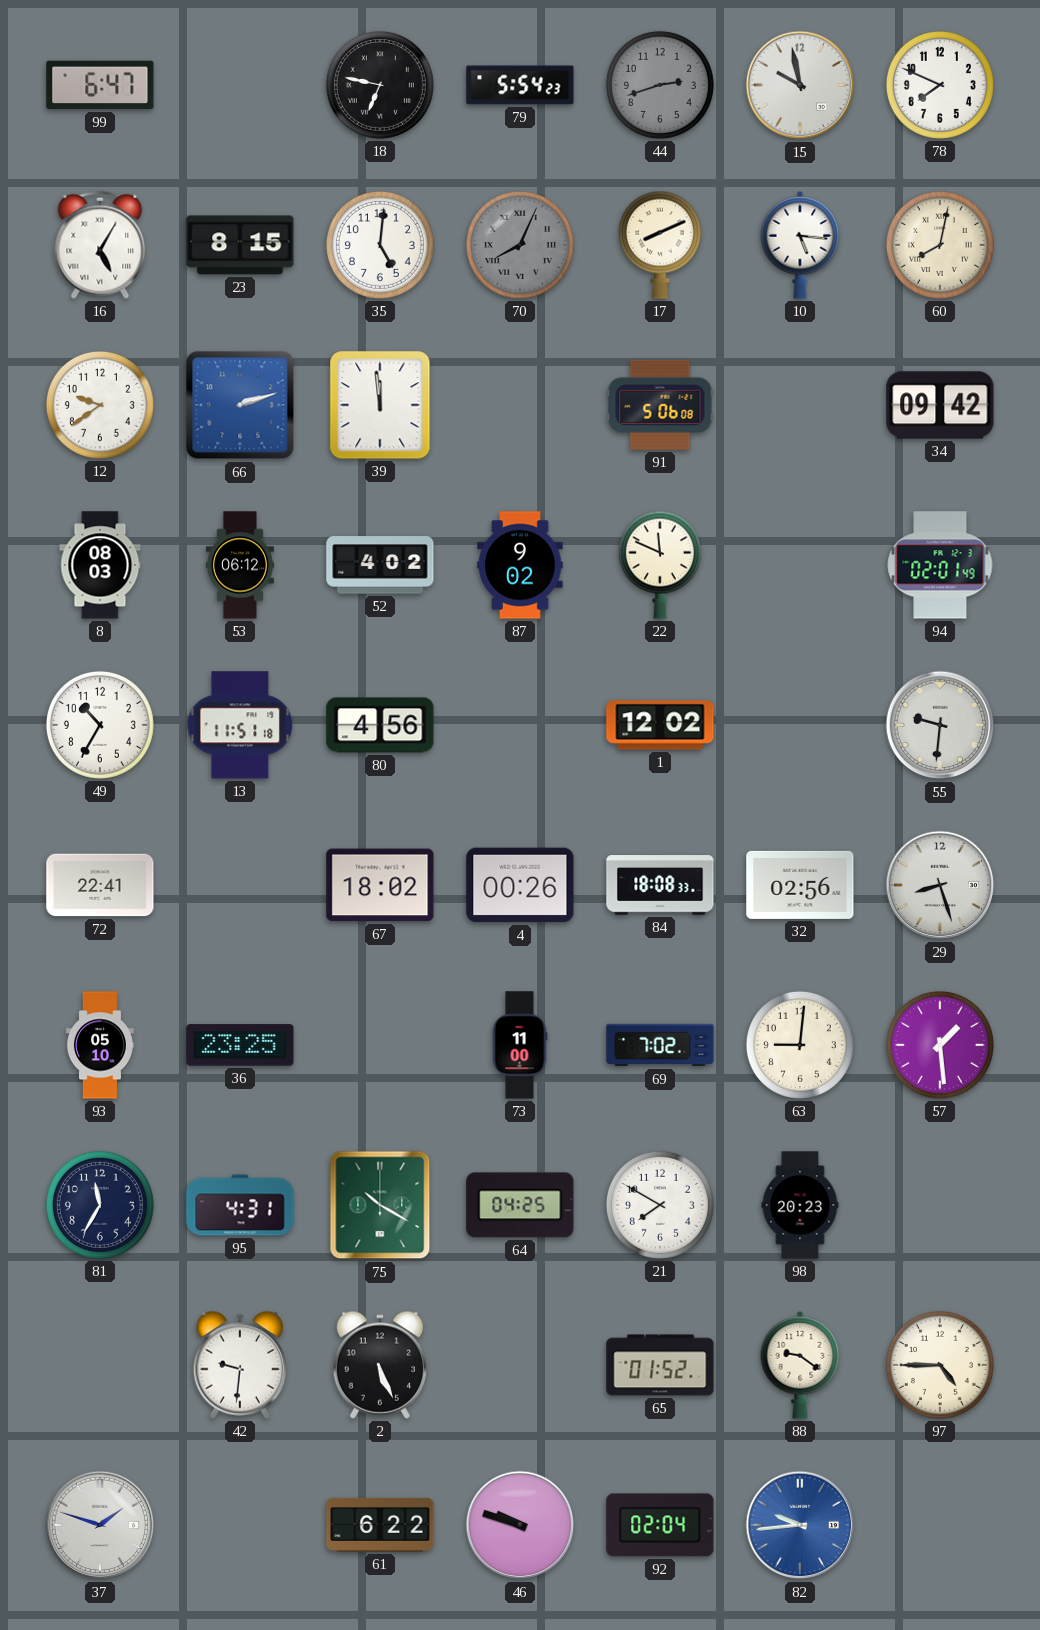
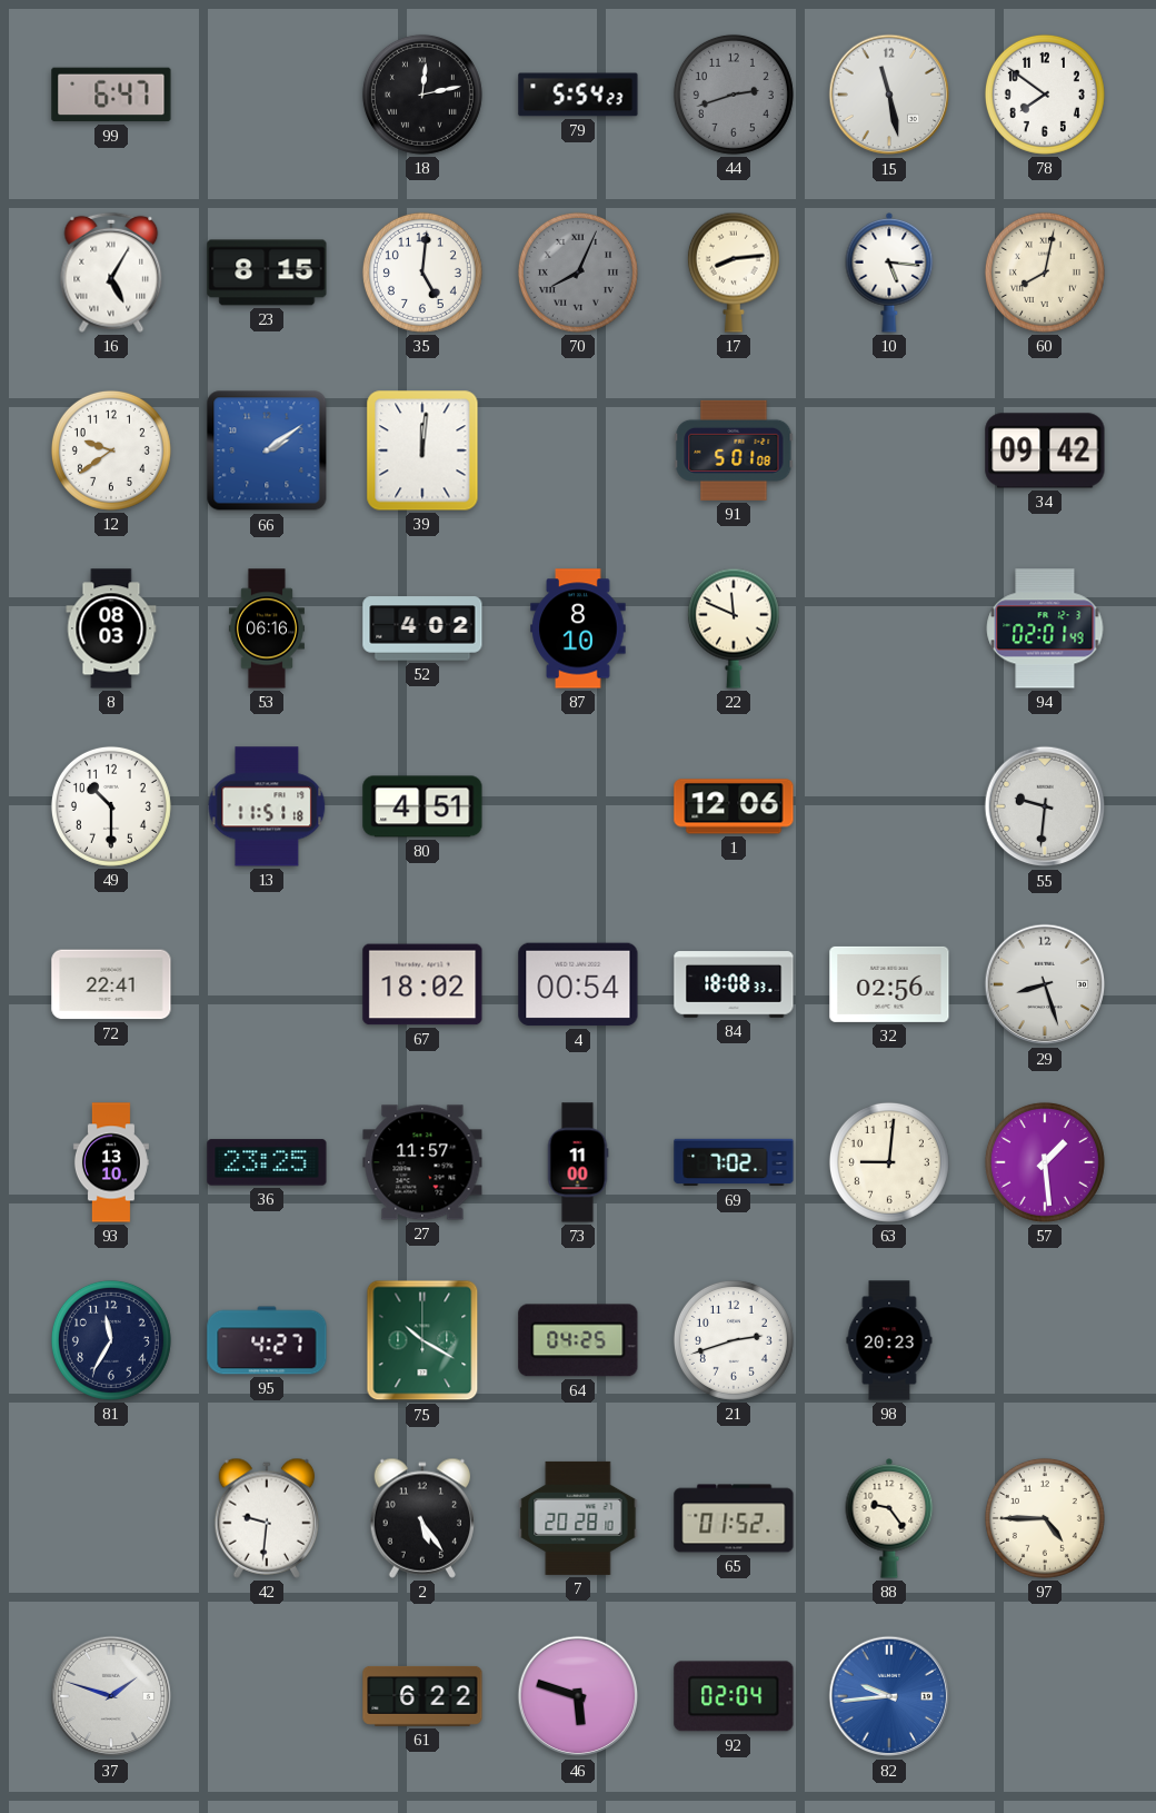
18: 6:47 -> 12:13
15: 9:58 -> 11:28
78: 7:49 -> 7:51
17: 8:11 -> 8:14
66: 2:12 -> 2:09
39: 11:59 -> 12:01
91: 5:06 -> 5:01
53: 06:12 -> 06:16
87: 9:02 -> 8:10
49: 10:35 -> 10:30
80: 4:56 -> 4:51
1: 12:02 -> 12:06
4: 00:26 -> 00:54
93: 05:10 -> 13:10
27: none -> 11:57
95: 4:31 -> 4:27
21: 7:50 -> 2:42
2: 5:26 -> 5:24
7: none -> 20:28
88: 9:21 -> 9:24
46: 9:48 -> 5:48
